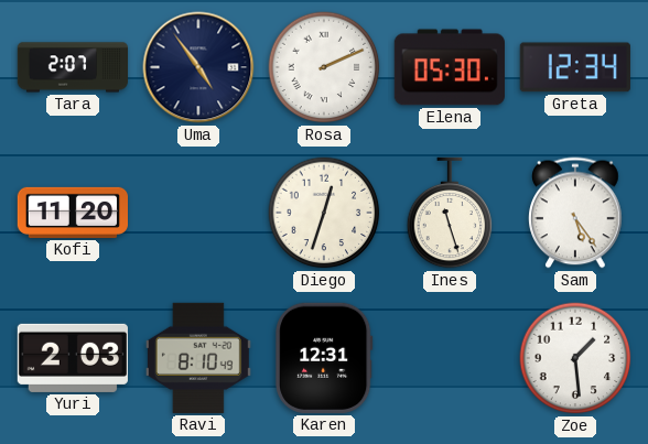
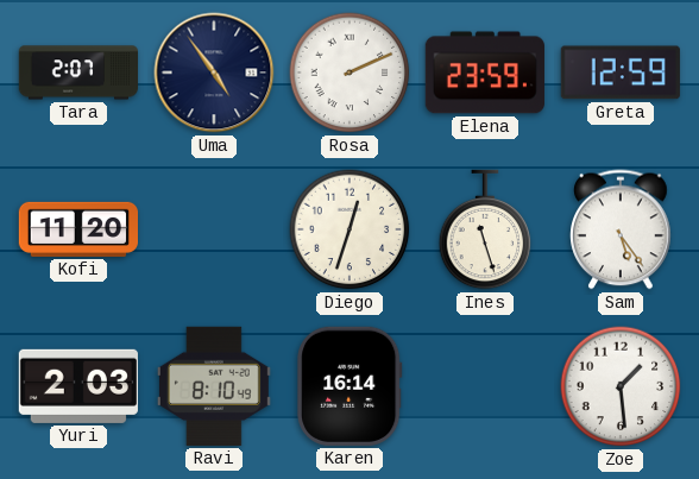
Elena: 05:30 -> 23:59
Greta: 12:34 -> 12:59
Karen: 12:31 -> 16:14
